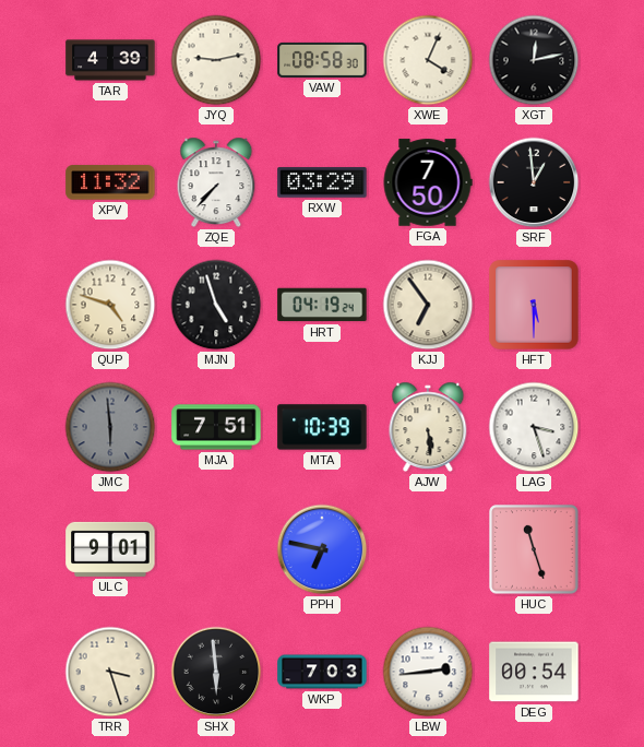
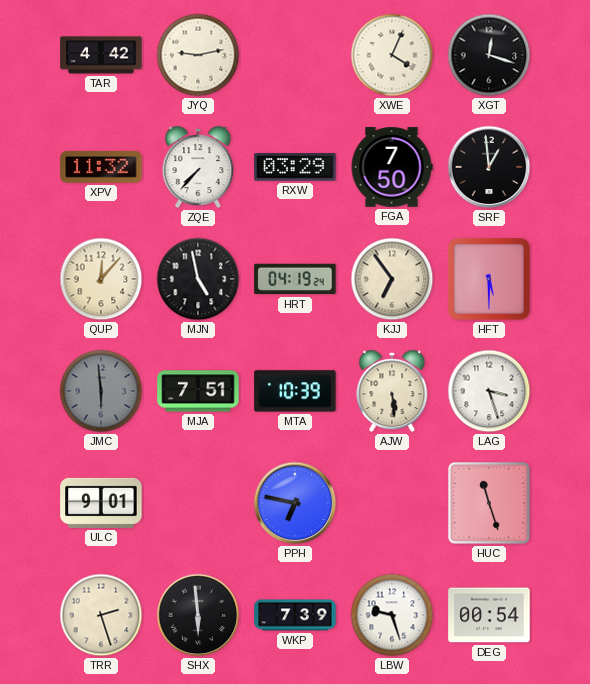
TAR: 4:39 -> 4:42
VAW: 08:58 -> none
XGT: 12:13 -> 12:18
QUP: 4:48 -> 12:07
MJN: 4:57 -> 4:58
TRR: 3:27 -> 2:27
WKP: 7:03 -> 7:39
LBW: 2:44 -> 9:27
